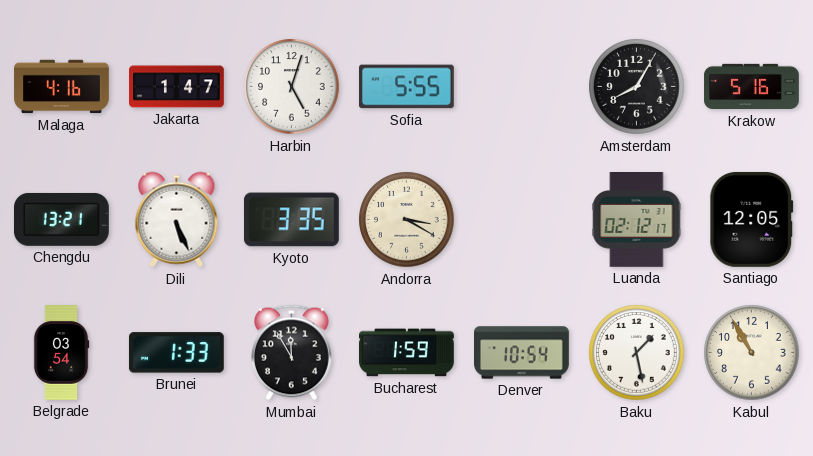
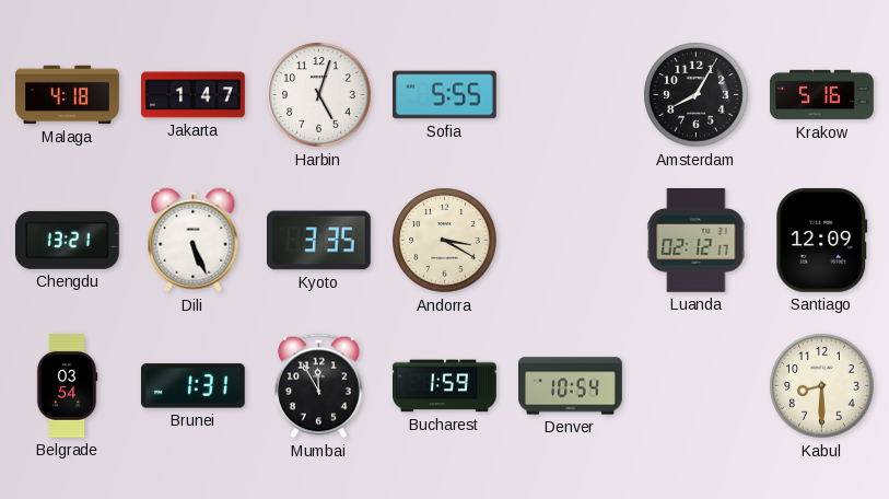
Malaga: 4:16 -> 4:18
Santiago: 12:05 -> 12:09
Brunei: 1:33 -> 1:31
Baku: 1:28 -> none
Kabul: 10:55 -> 8:30
